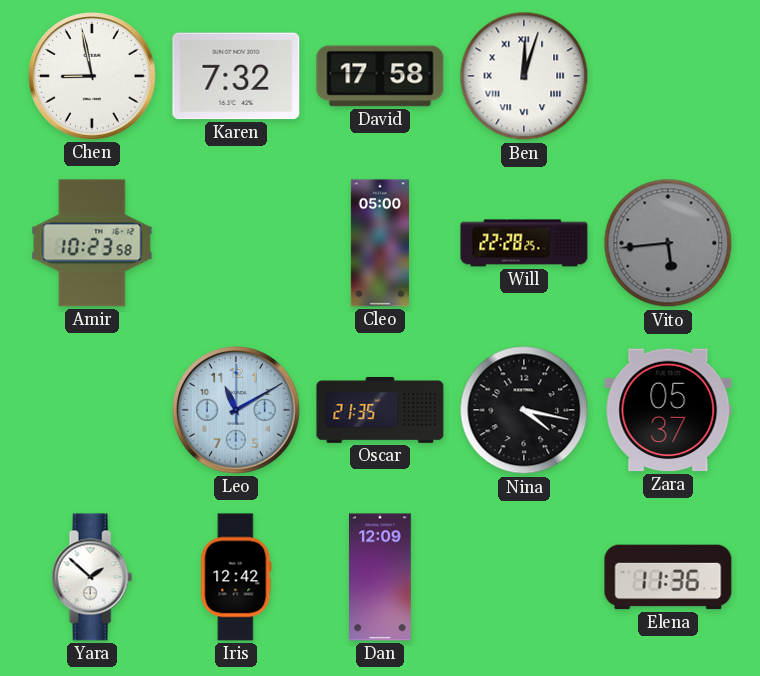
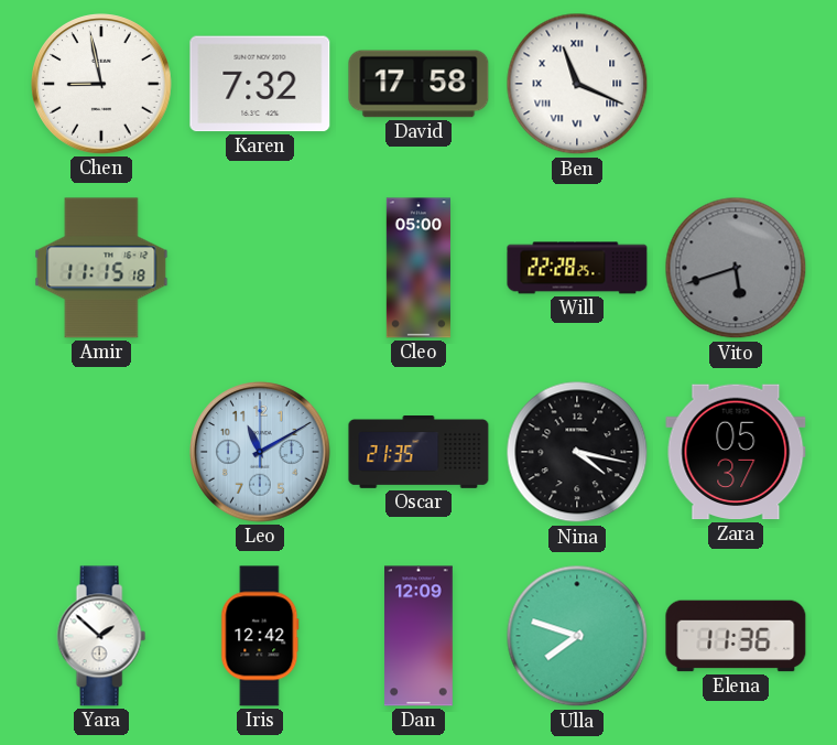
Ben: 12:03 -> 11:19
Amir: 10:23 -> 11:15
Vito: 5:44 -> 5:42
Ulla: none -> 7:48
